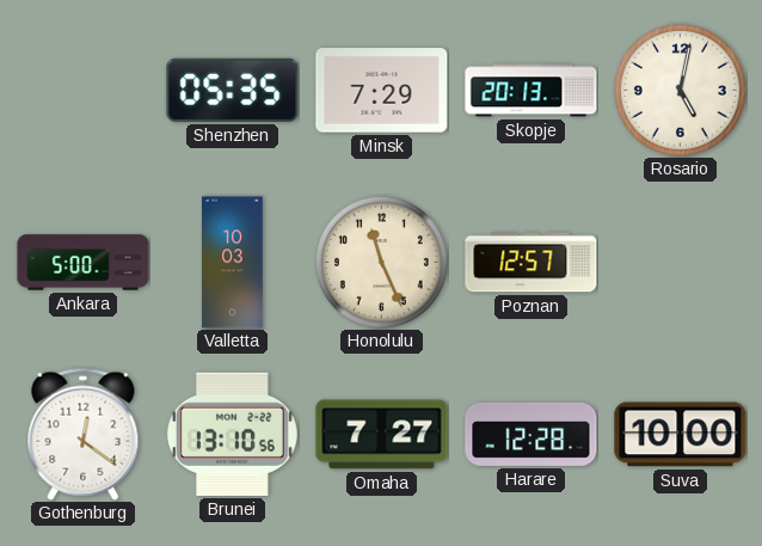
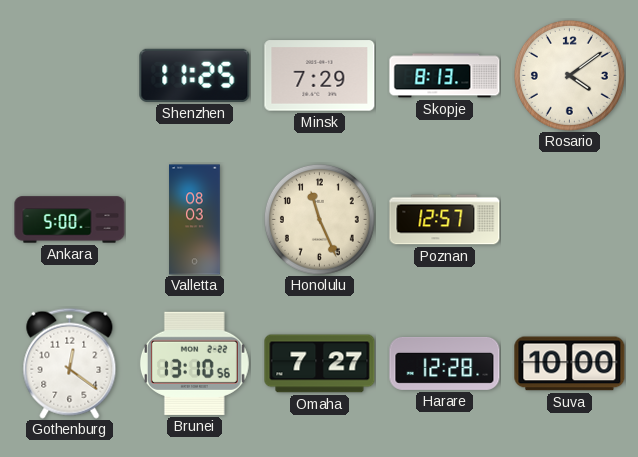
Shenzhen: 05:35 -> 11:25
Skopje: 20:13 -> 8:13
Rosario: 5:02 -> 4:09
Valletta: 10:03 -> 08:03
